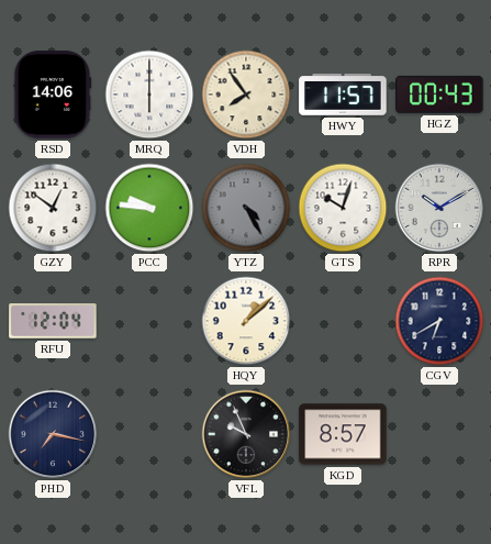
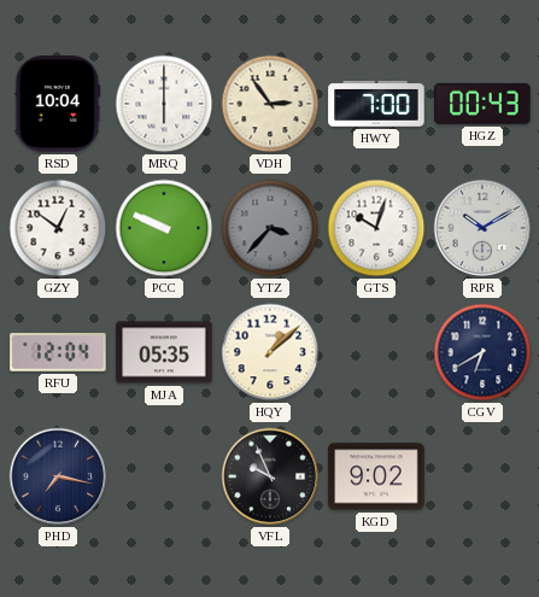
RSD: 14:06 -> 10:04
VDH: 7:54 -> 2:54
HWY: 11:57 -> 7:00
PCC: 9:46 -> 9:49
YTZ: 4:25 -> 3:37
MJA: none -> 05:35
KGD: 8:57 -> 9:02
